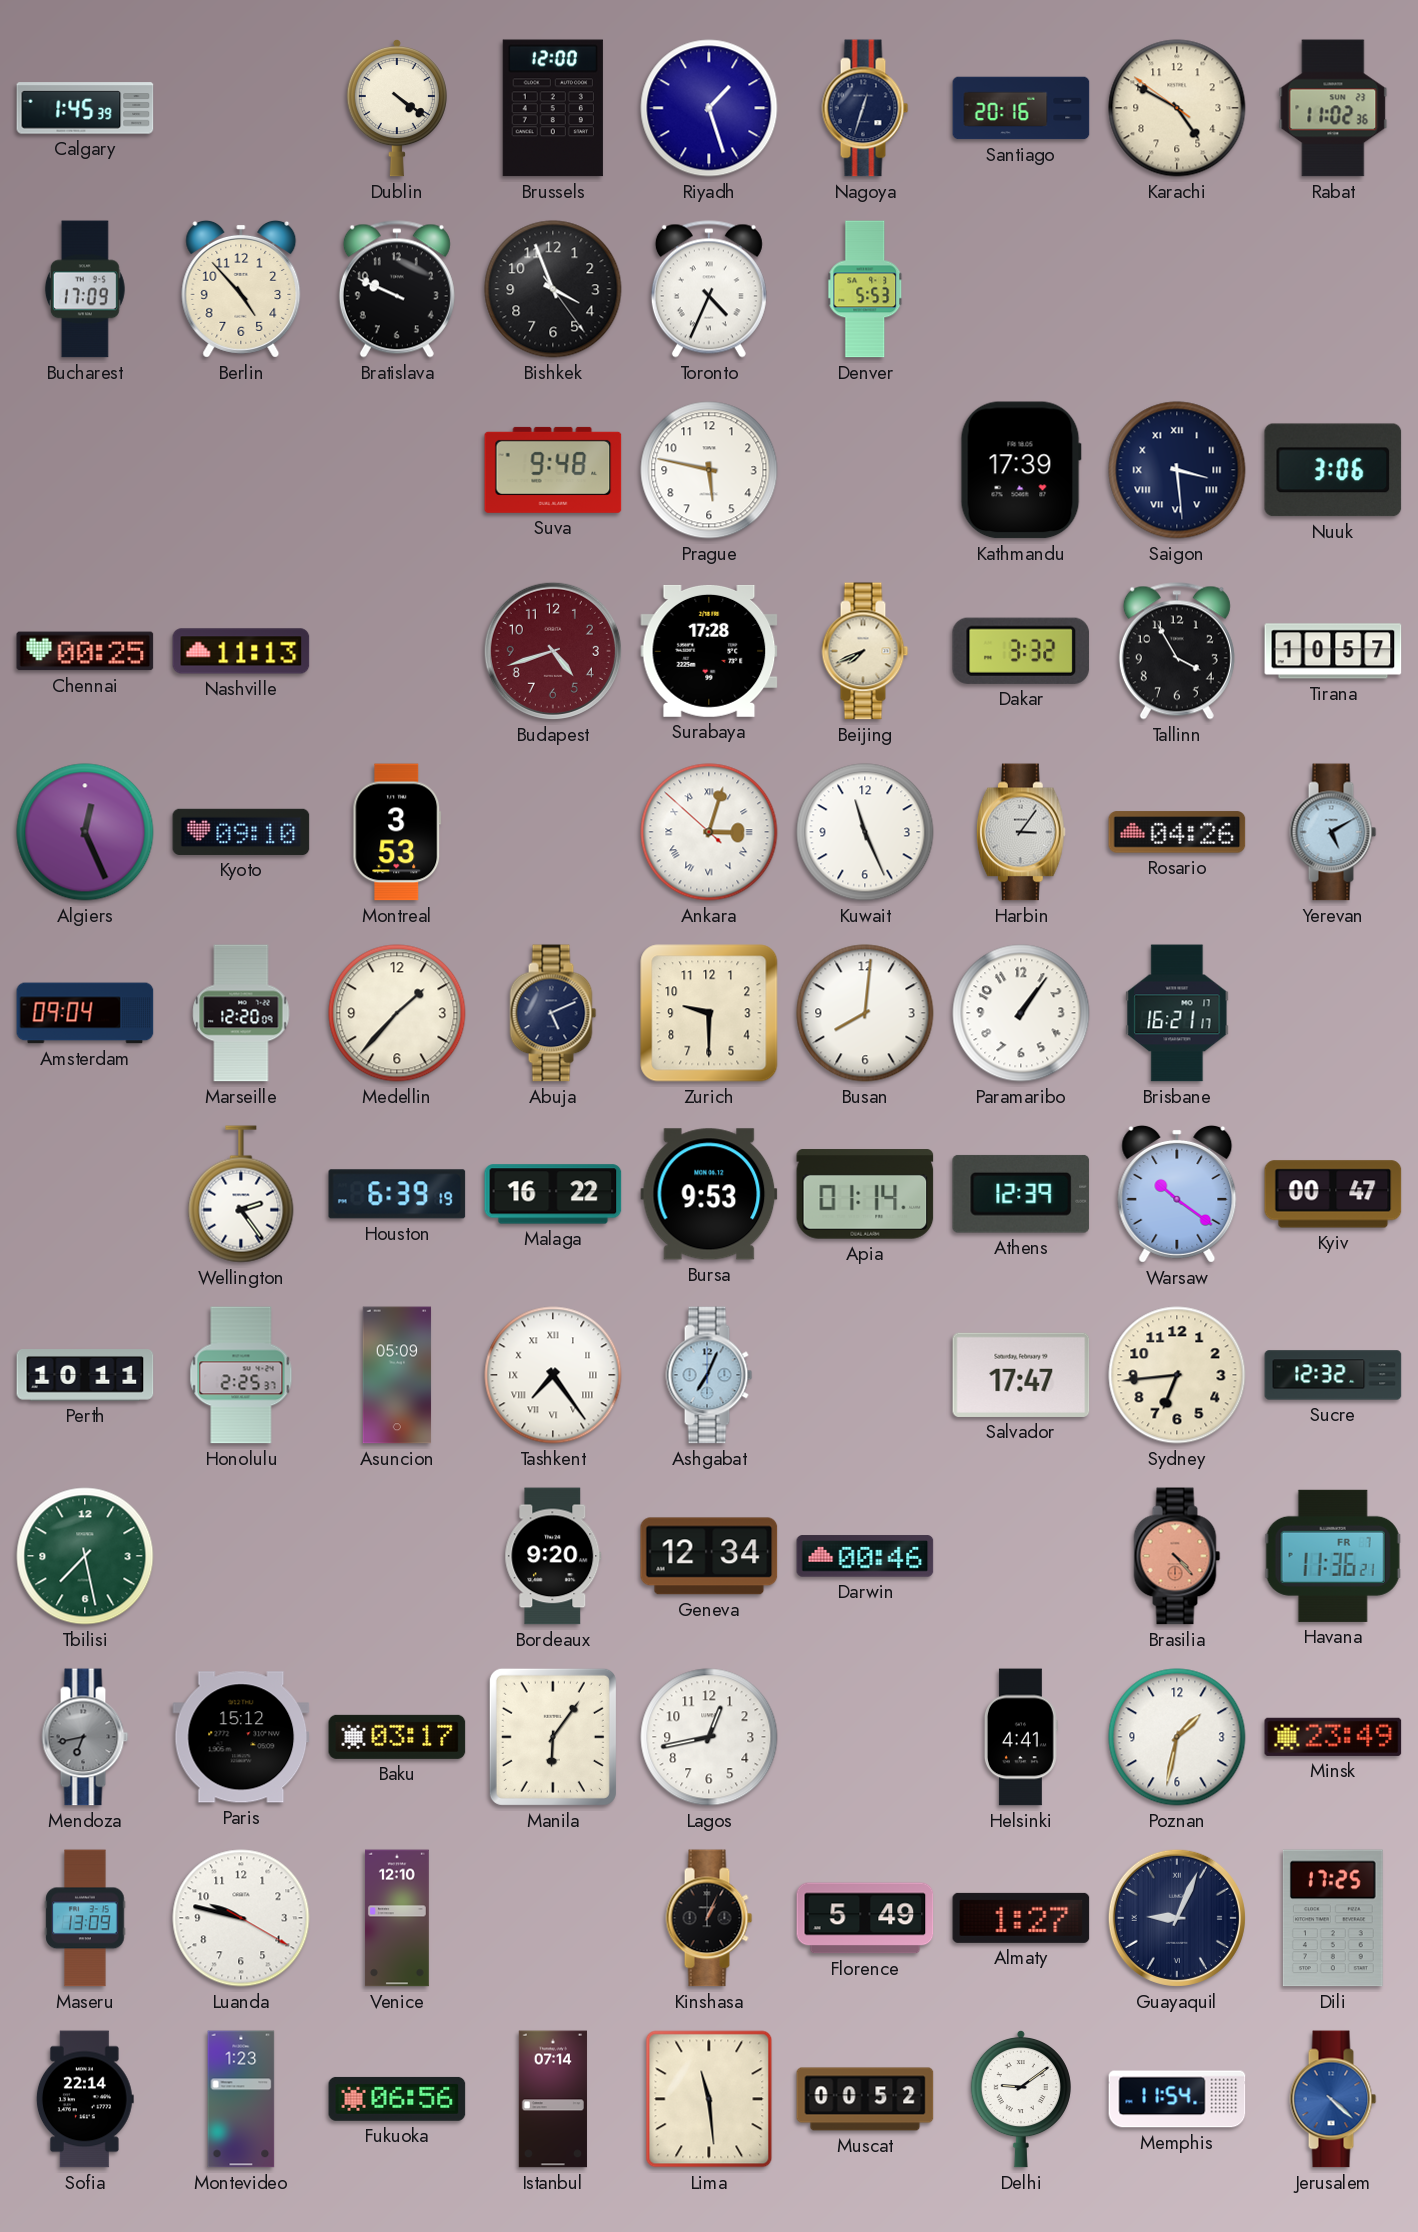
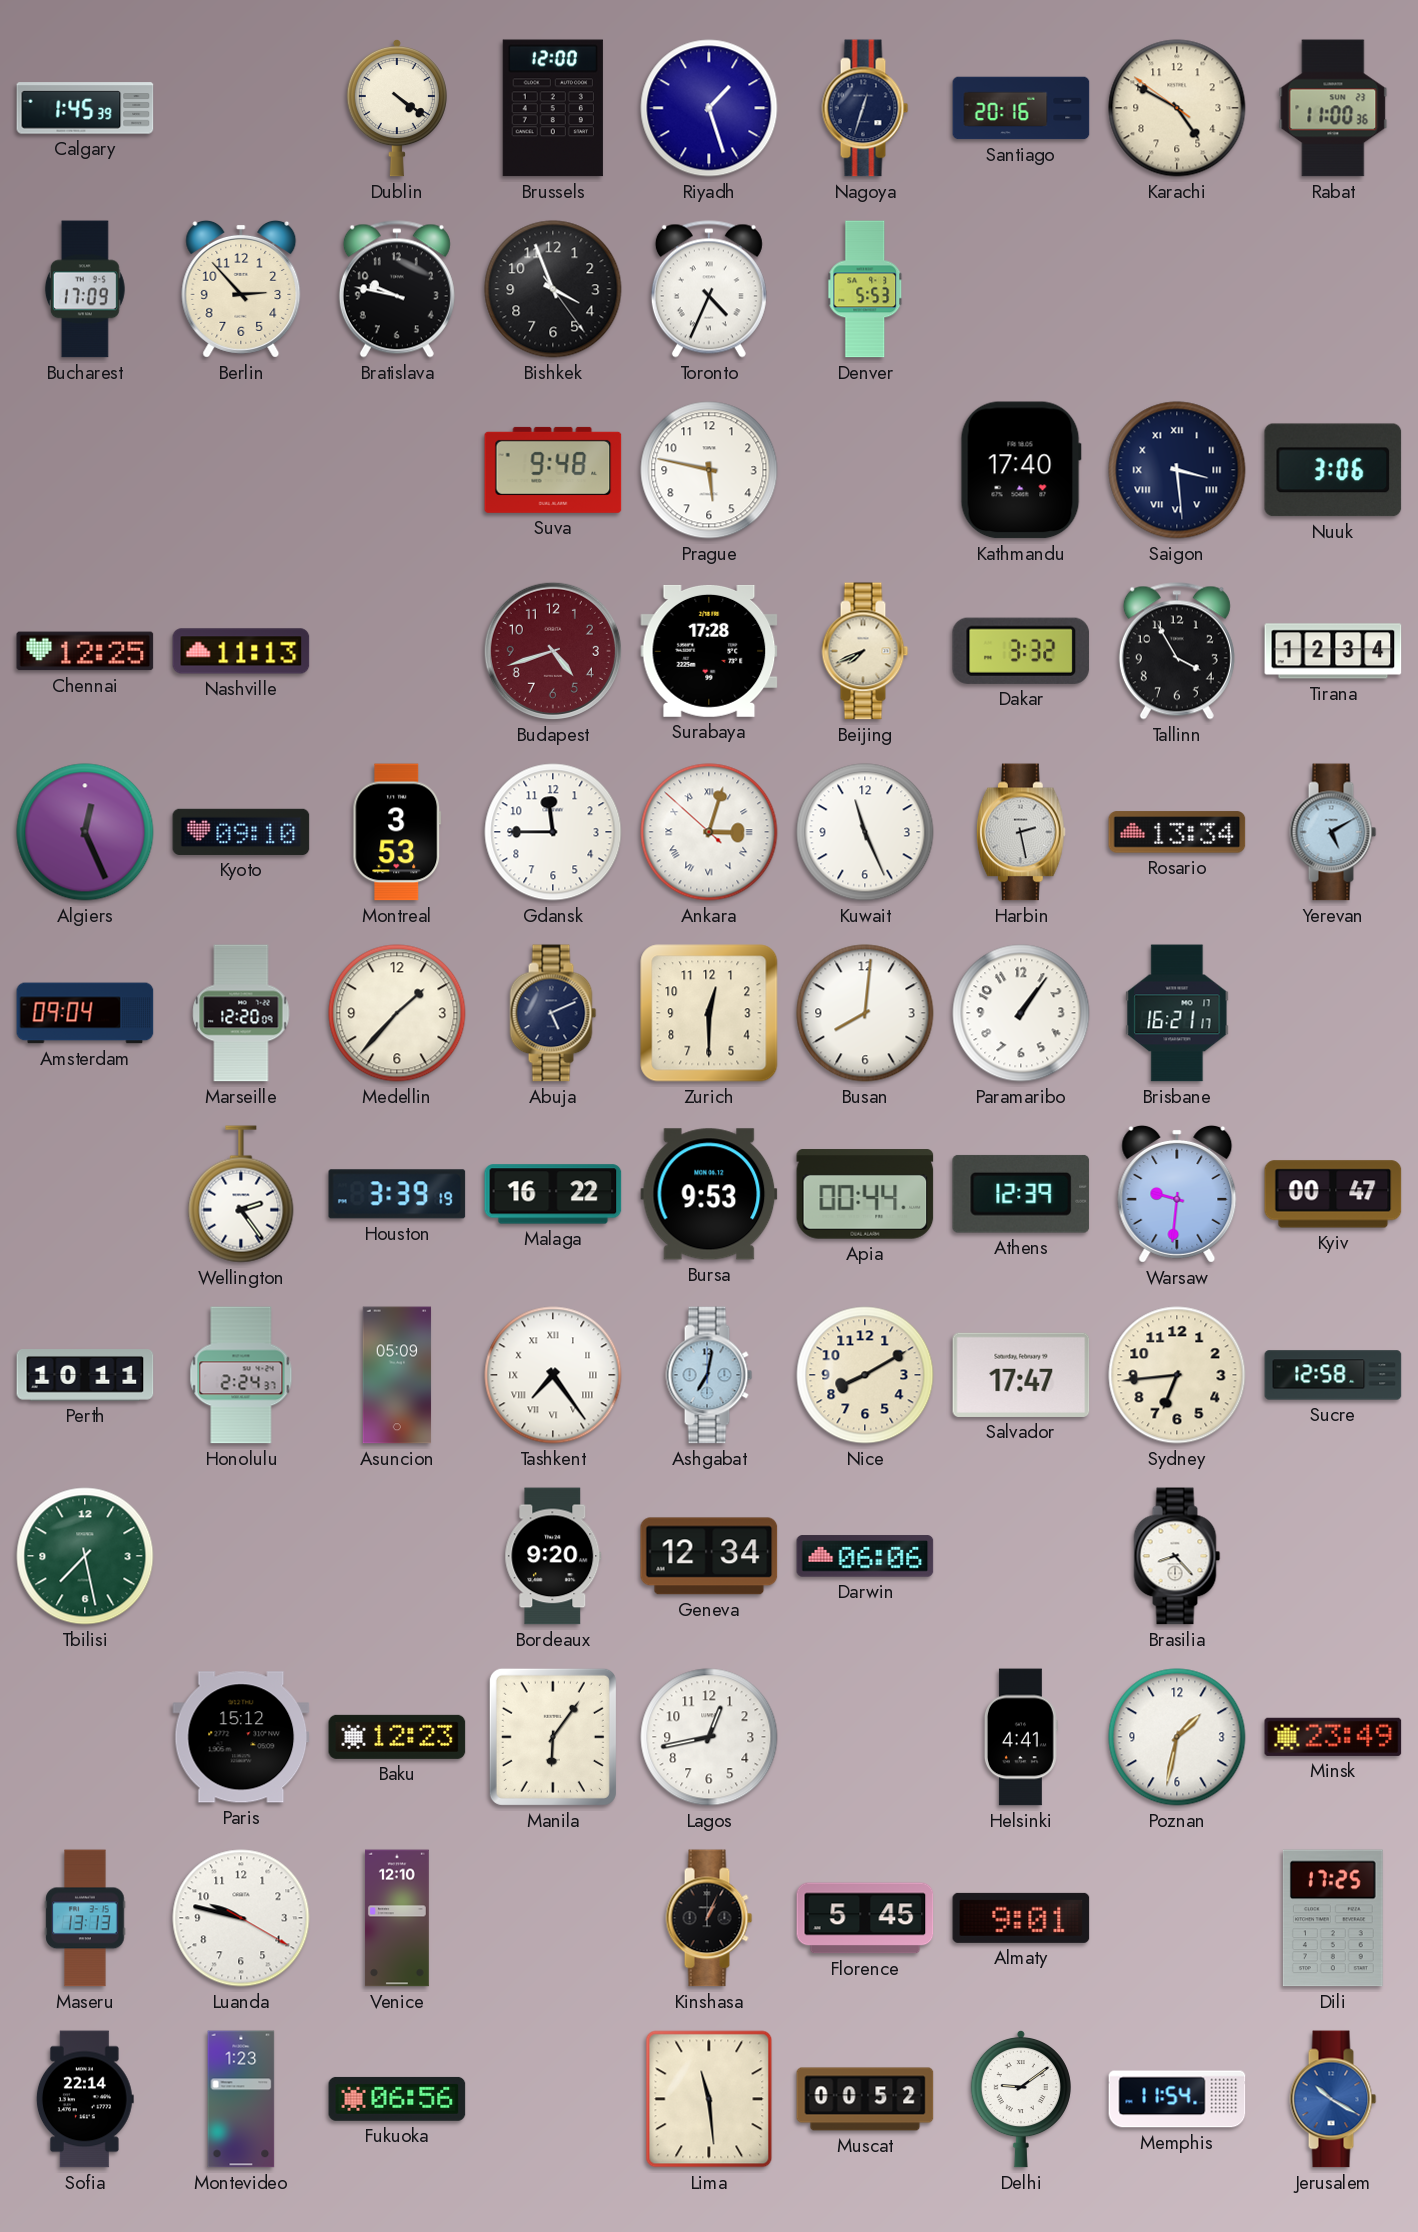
Rabat: 11:02 -> 11:00
Berlin: 4:53 -> 2:53
Bratislava: 9:49 -> 9:47
Kathmandu: 17:39 -> 17:40
Chennai: 00:25 -> 12:25
Tirana: 10:57 -> 12:34
Gdansk: none -> 11:45
Harbin: 3:06 -> 2:28
Rosario: 04:26 -> 13:34
Zurich: 9:30 -> 12:30
Houston: 6:39 -> 3:39
Apia: 01:14 -> 00:44
Warsaw: 10:21 -> 9:31
Honolulu: 2:25 -> 2:24
Ashgabat: 7:04 -> 7:02
Nice: none -> 8:10
Sucre: 12:32 -> 12:58
Darwin: 00:46 -> 06:06
Brasilia: 4:23 -> 8:23
Brasilia dial: salmon -> white
Havana: 11:36 -> none
Mendoza: 6:43 -> none
Baku: 03:17 -> 12:23
Maseru: 13:09 -> 13:13
Florence: 5:49 -> 5:45
Almaty: 1:27 -> 9:01
Guayaquil: 9:04 -> none
Istanbul: 07:14 -> none
Jerusalem: 4:22 -> 10:20
